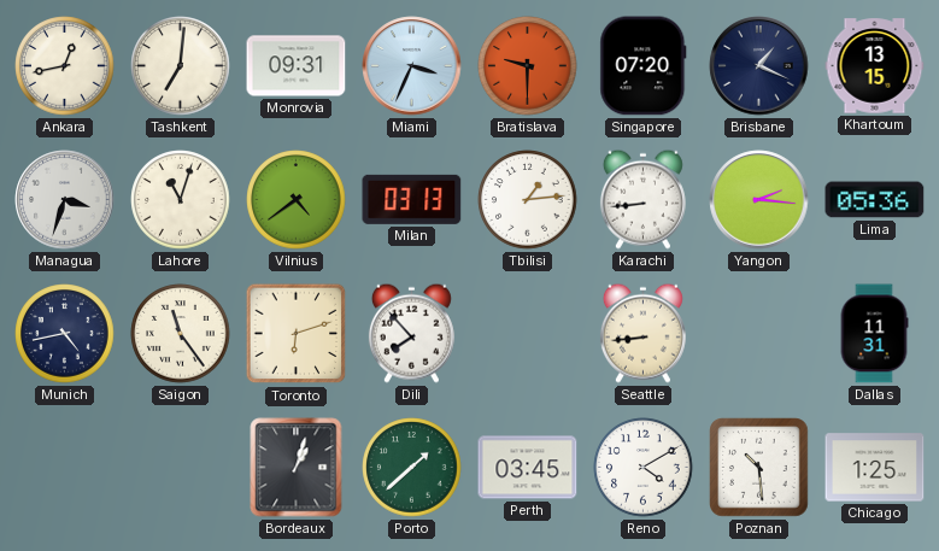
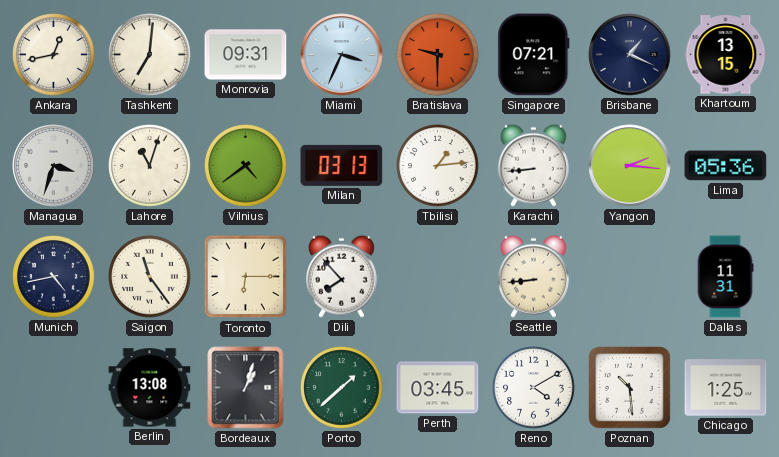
Singapore: 07:20 -> 07:21
Toronto: 6:12 -> 6:15
Berlin: none -> 13:08
